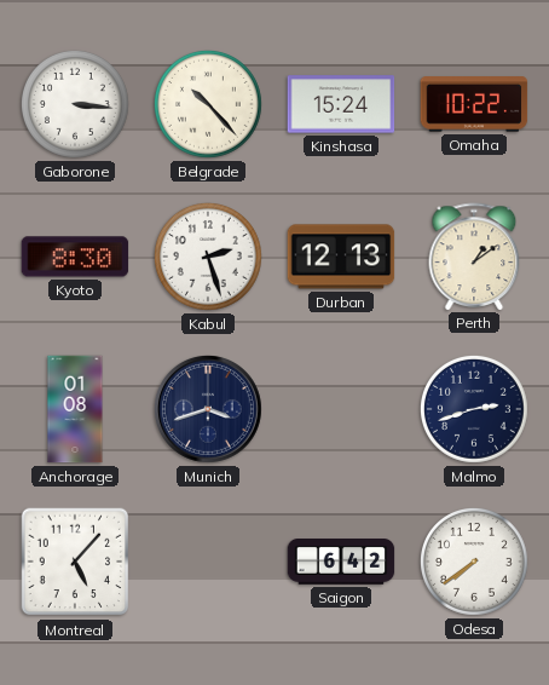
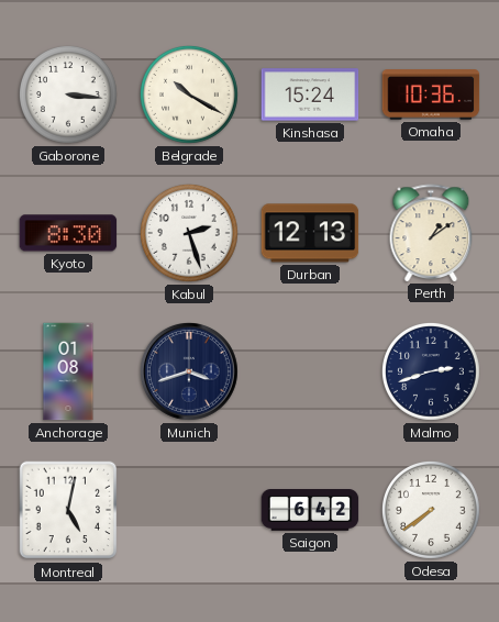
Belgrade: 10:23 -> 10:20
Omaha: 10:22 -> 10:36
Montreal: 5:07 -> 5:02
